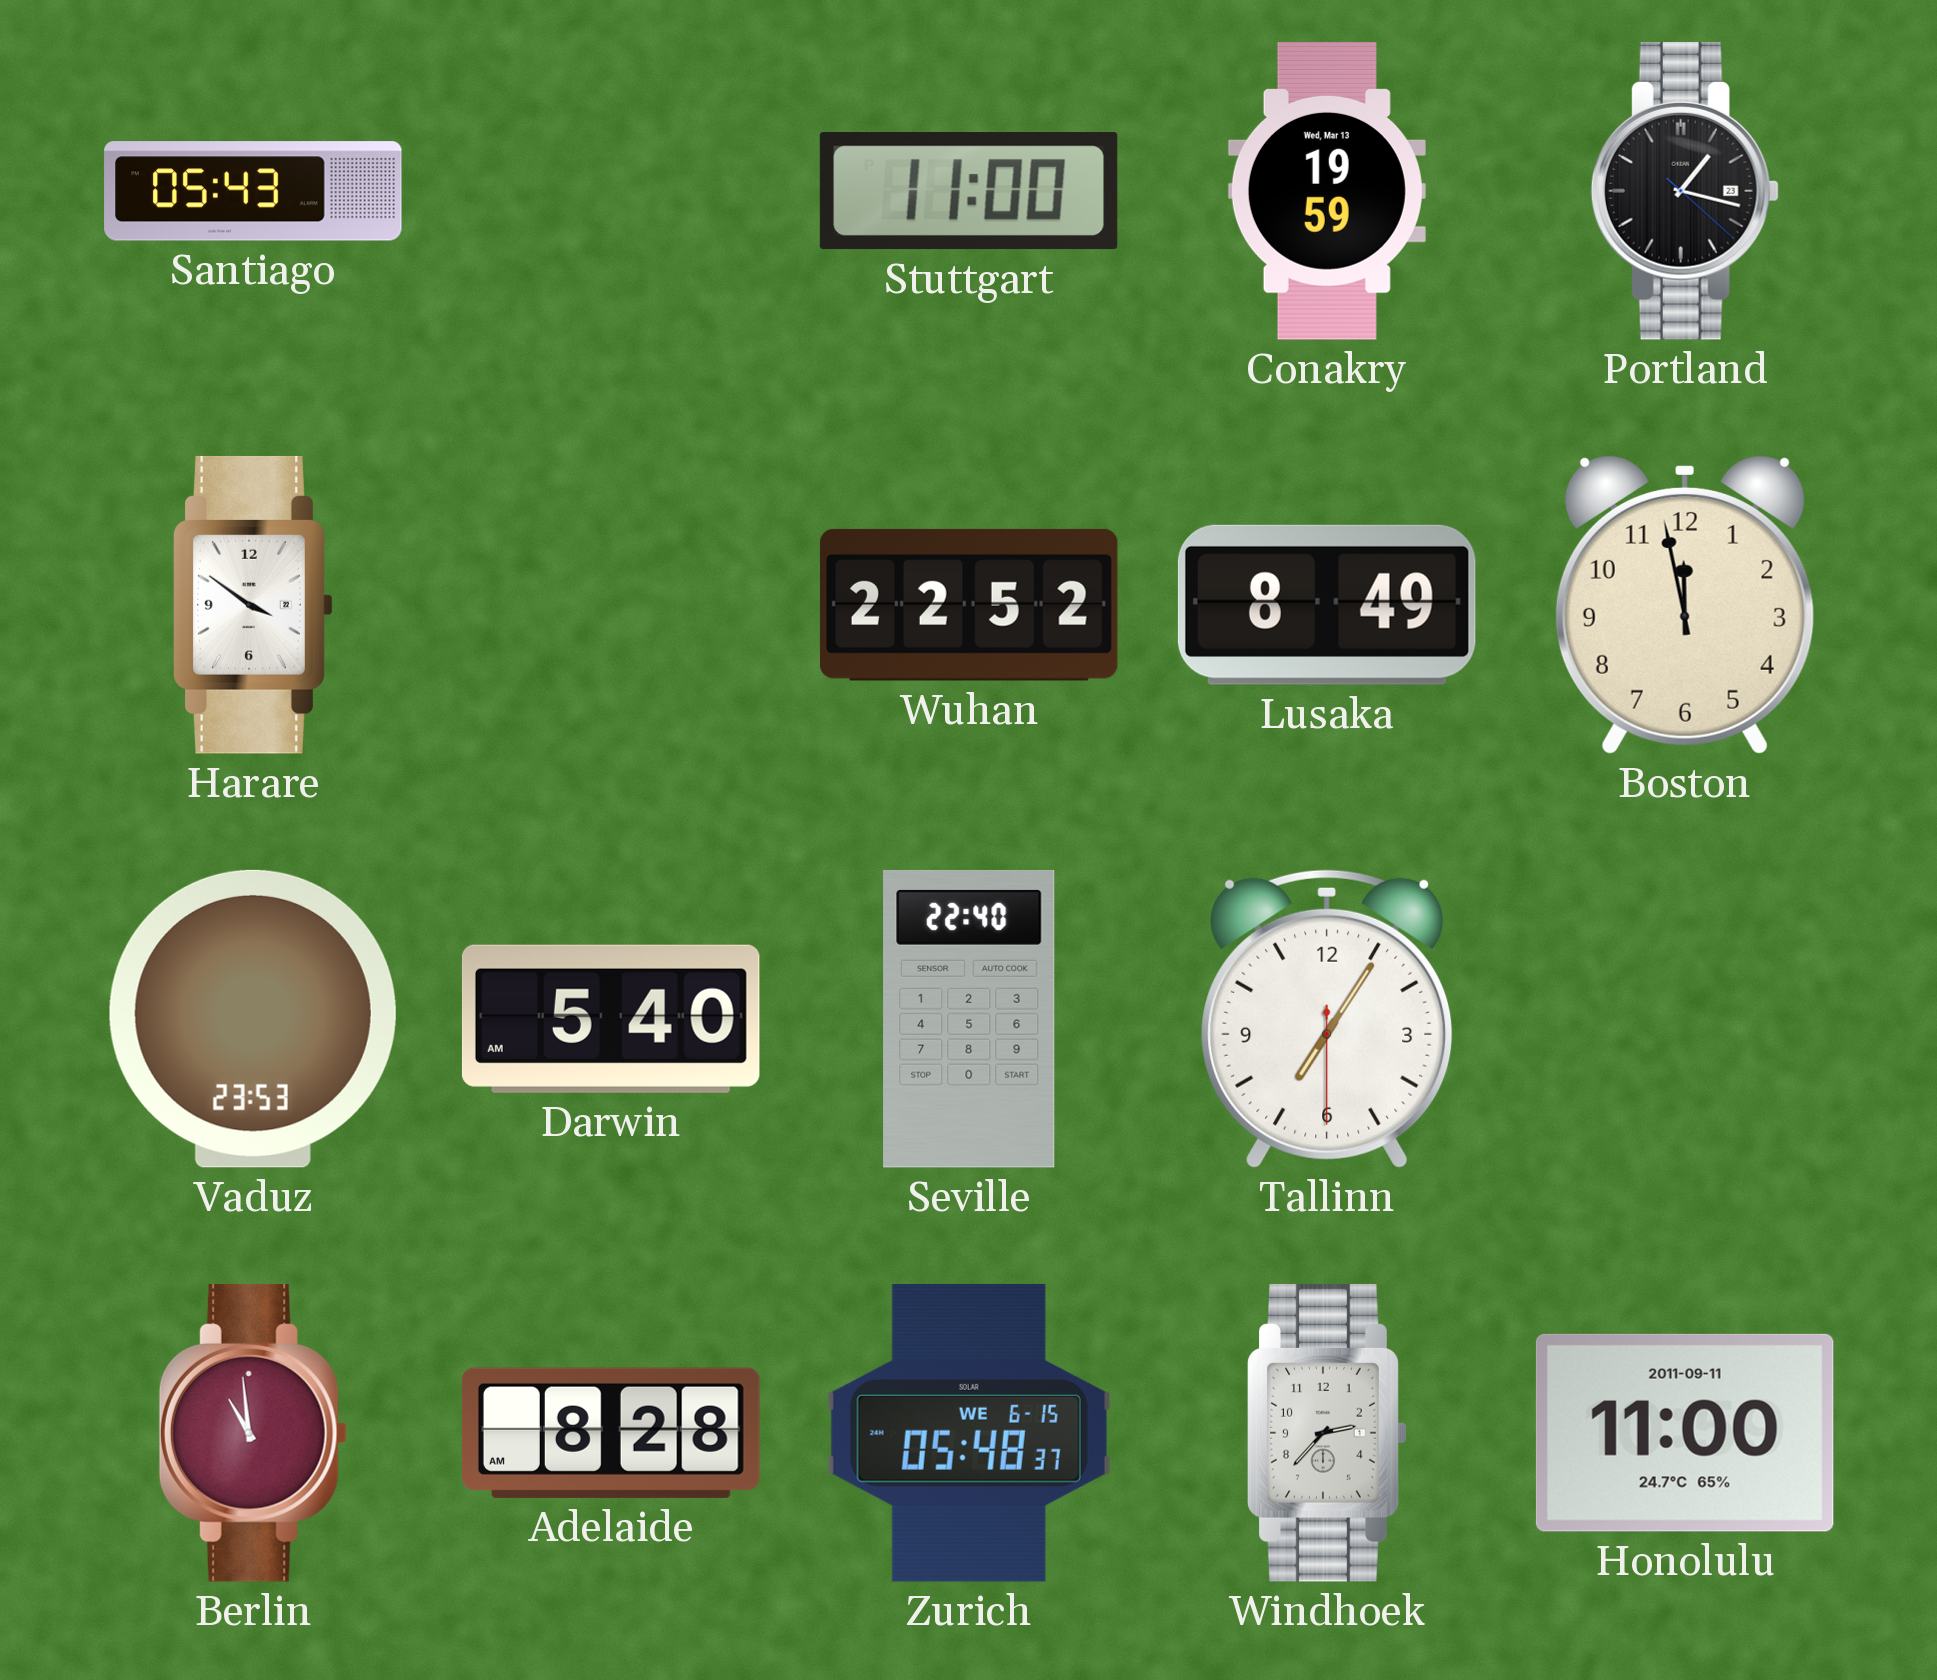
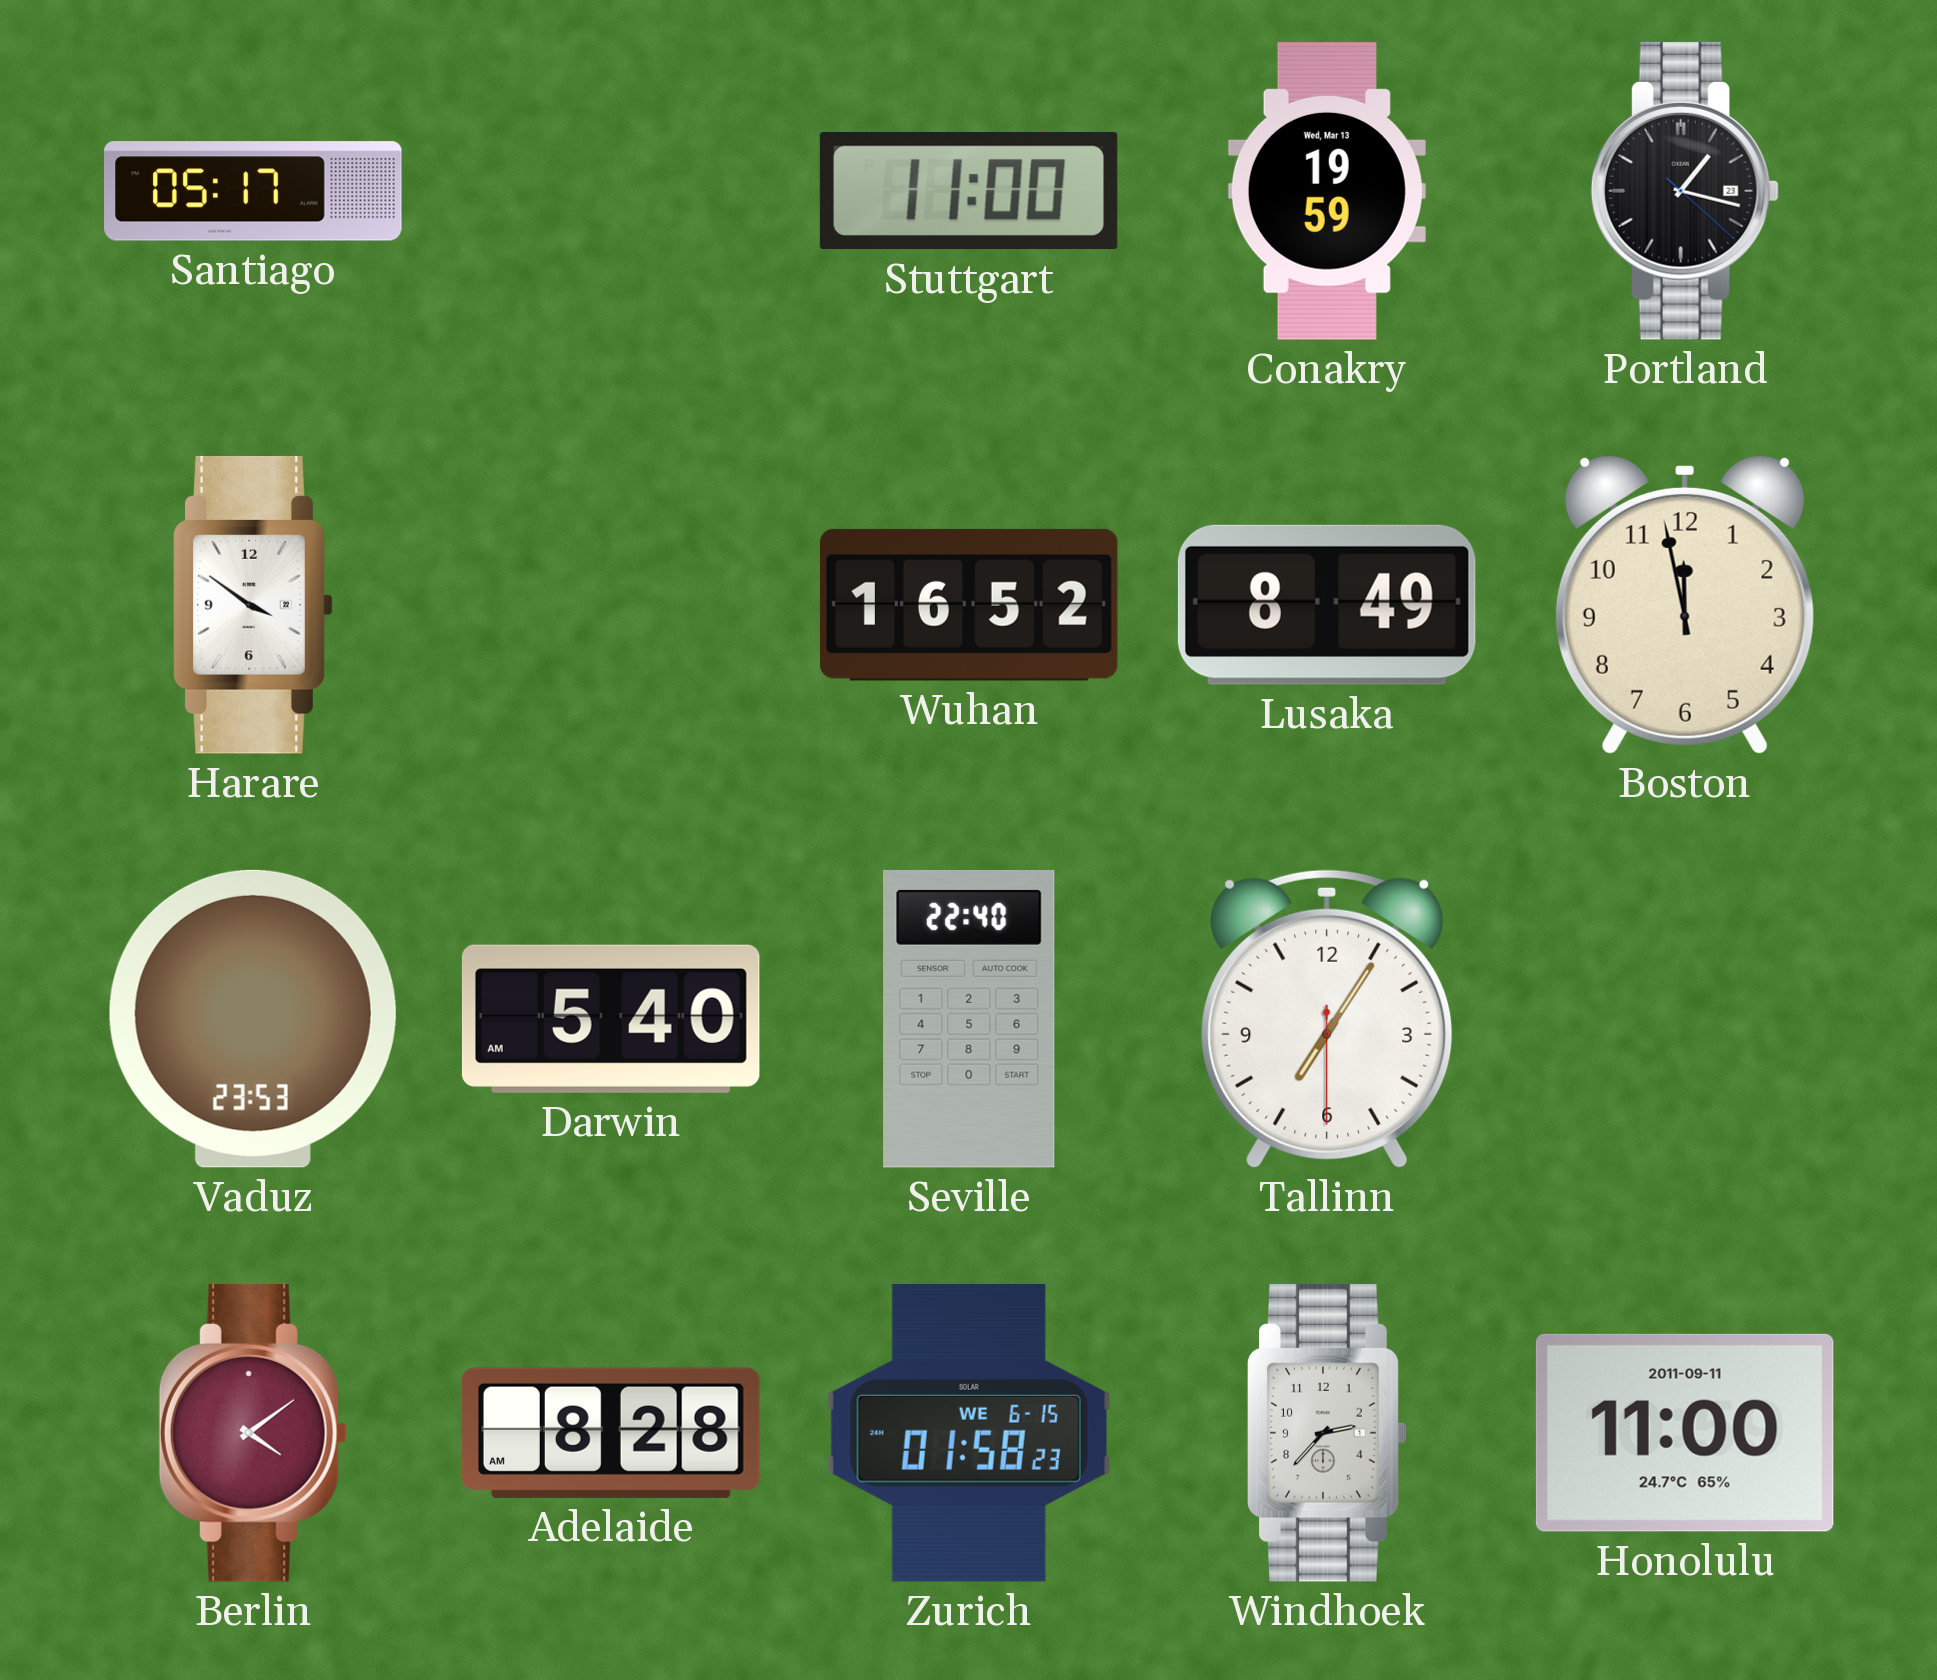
Santiago: 05:43 -> 05:17
Wuhan: 22:52 -> 16:52
Berlin: 10:59 -> 4:09
Zurich: 05:48 -> 01:58
